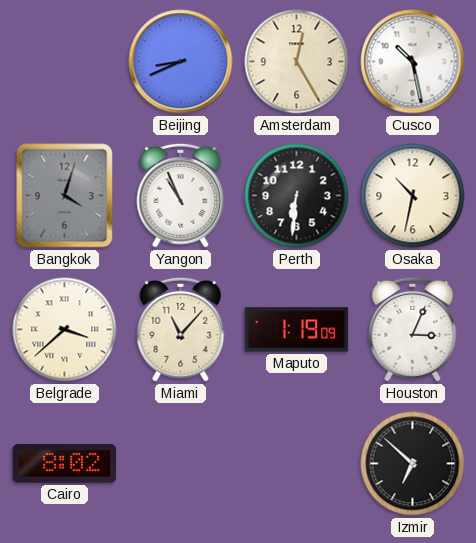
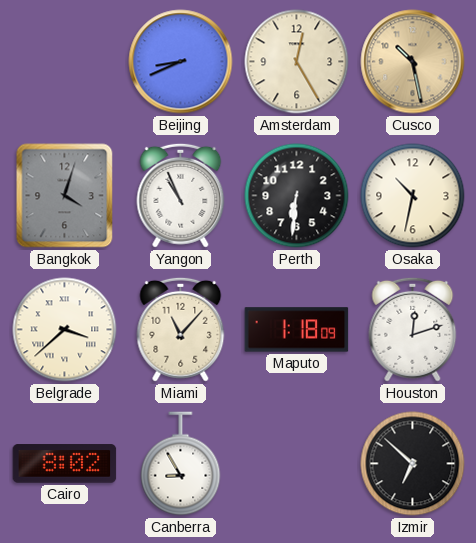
Cusco dial: white -> champagne
Maputo: 1:19 -> 1:18
Houston: 3:04 -> 12:12
Canberra: none -> 8:55
